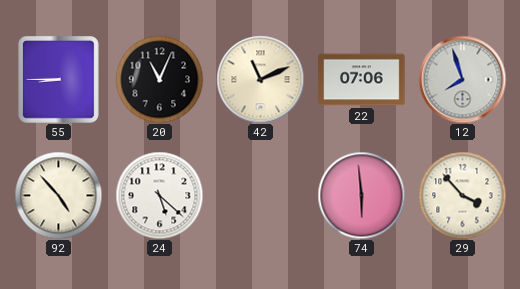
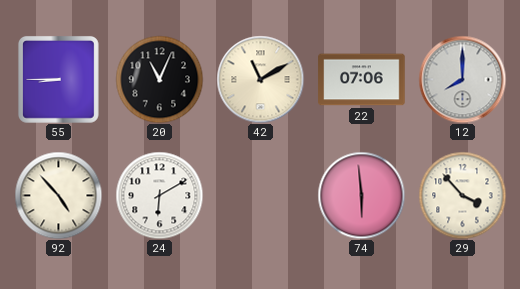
42: 11:11 -> 11:10
12: 7:57 -> 8:00
24: 5:22 -> 6:10
